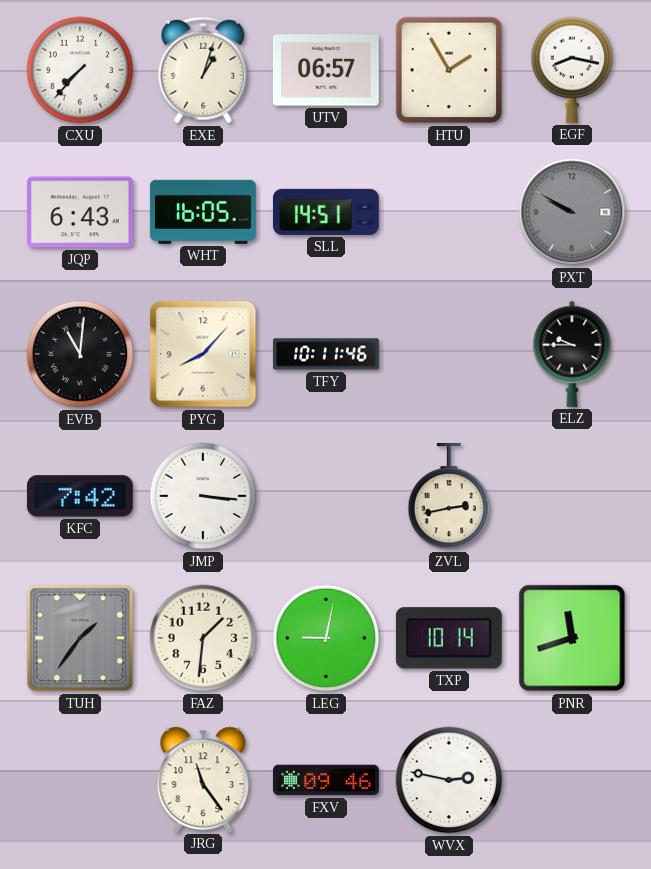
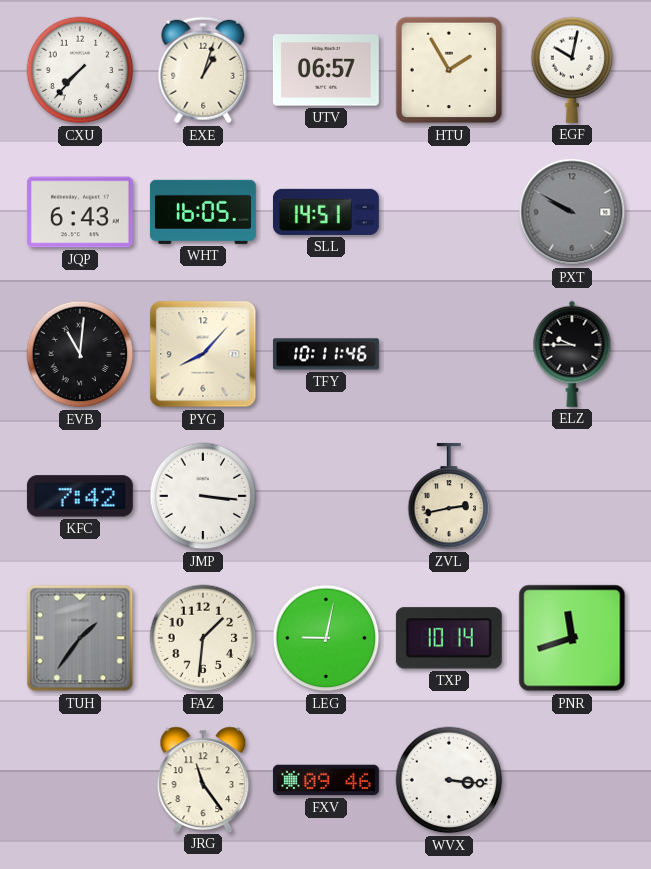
EGF: 8:17 -> 10:02
WVX: 2:47 -> 3:16
